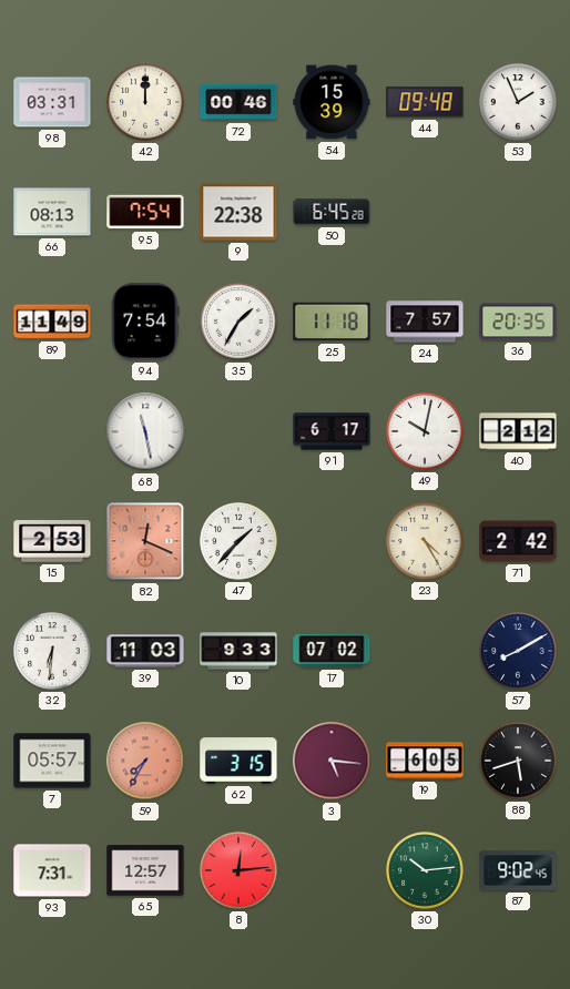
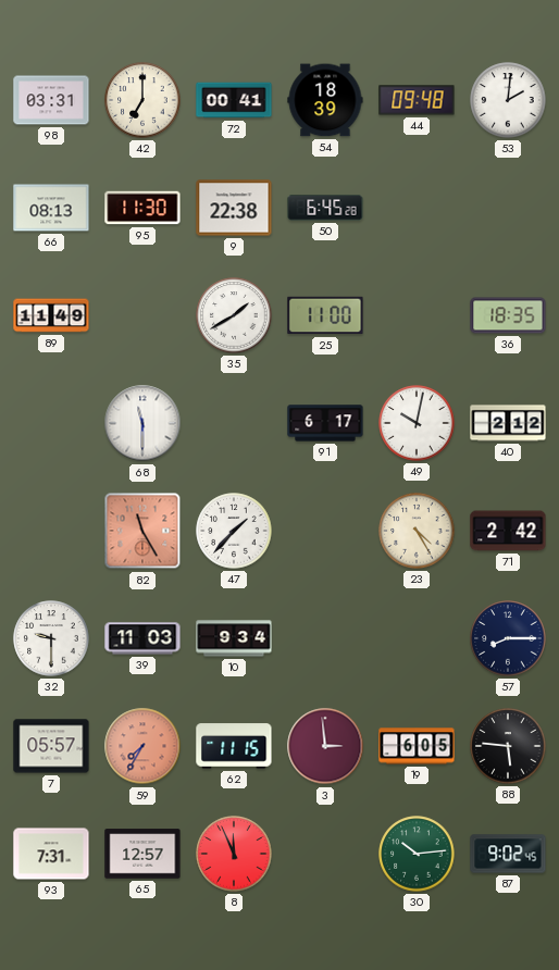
42: 12:00 -> 7:00
72: 00:46 -> 00:41
54: 15:39 -> 18:39
53: 1:56 -> 2:01
95: 7:54 -> 11:30
94: 7:54 -> none
35: 1:35 -> 1:40
25: 11:18 -> 11:00
24: 7:57 -> none
36: 20:35 -> 18:35
68: 11:28 -> 11:30
15: 2:53 -> none
82: 12:19 -> 11:25
32: 6:31 -> 9:30
10: 9:33 -> 9:34
17: 07:02 -> none
57: 8:10 -> 8:15
62: 3:15 -> 11:15
3: 5:16 -> 2:59
88: 5:42 -> 5:46
8: 12:14 -> 11:56
